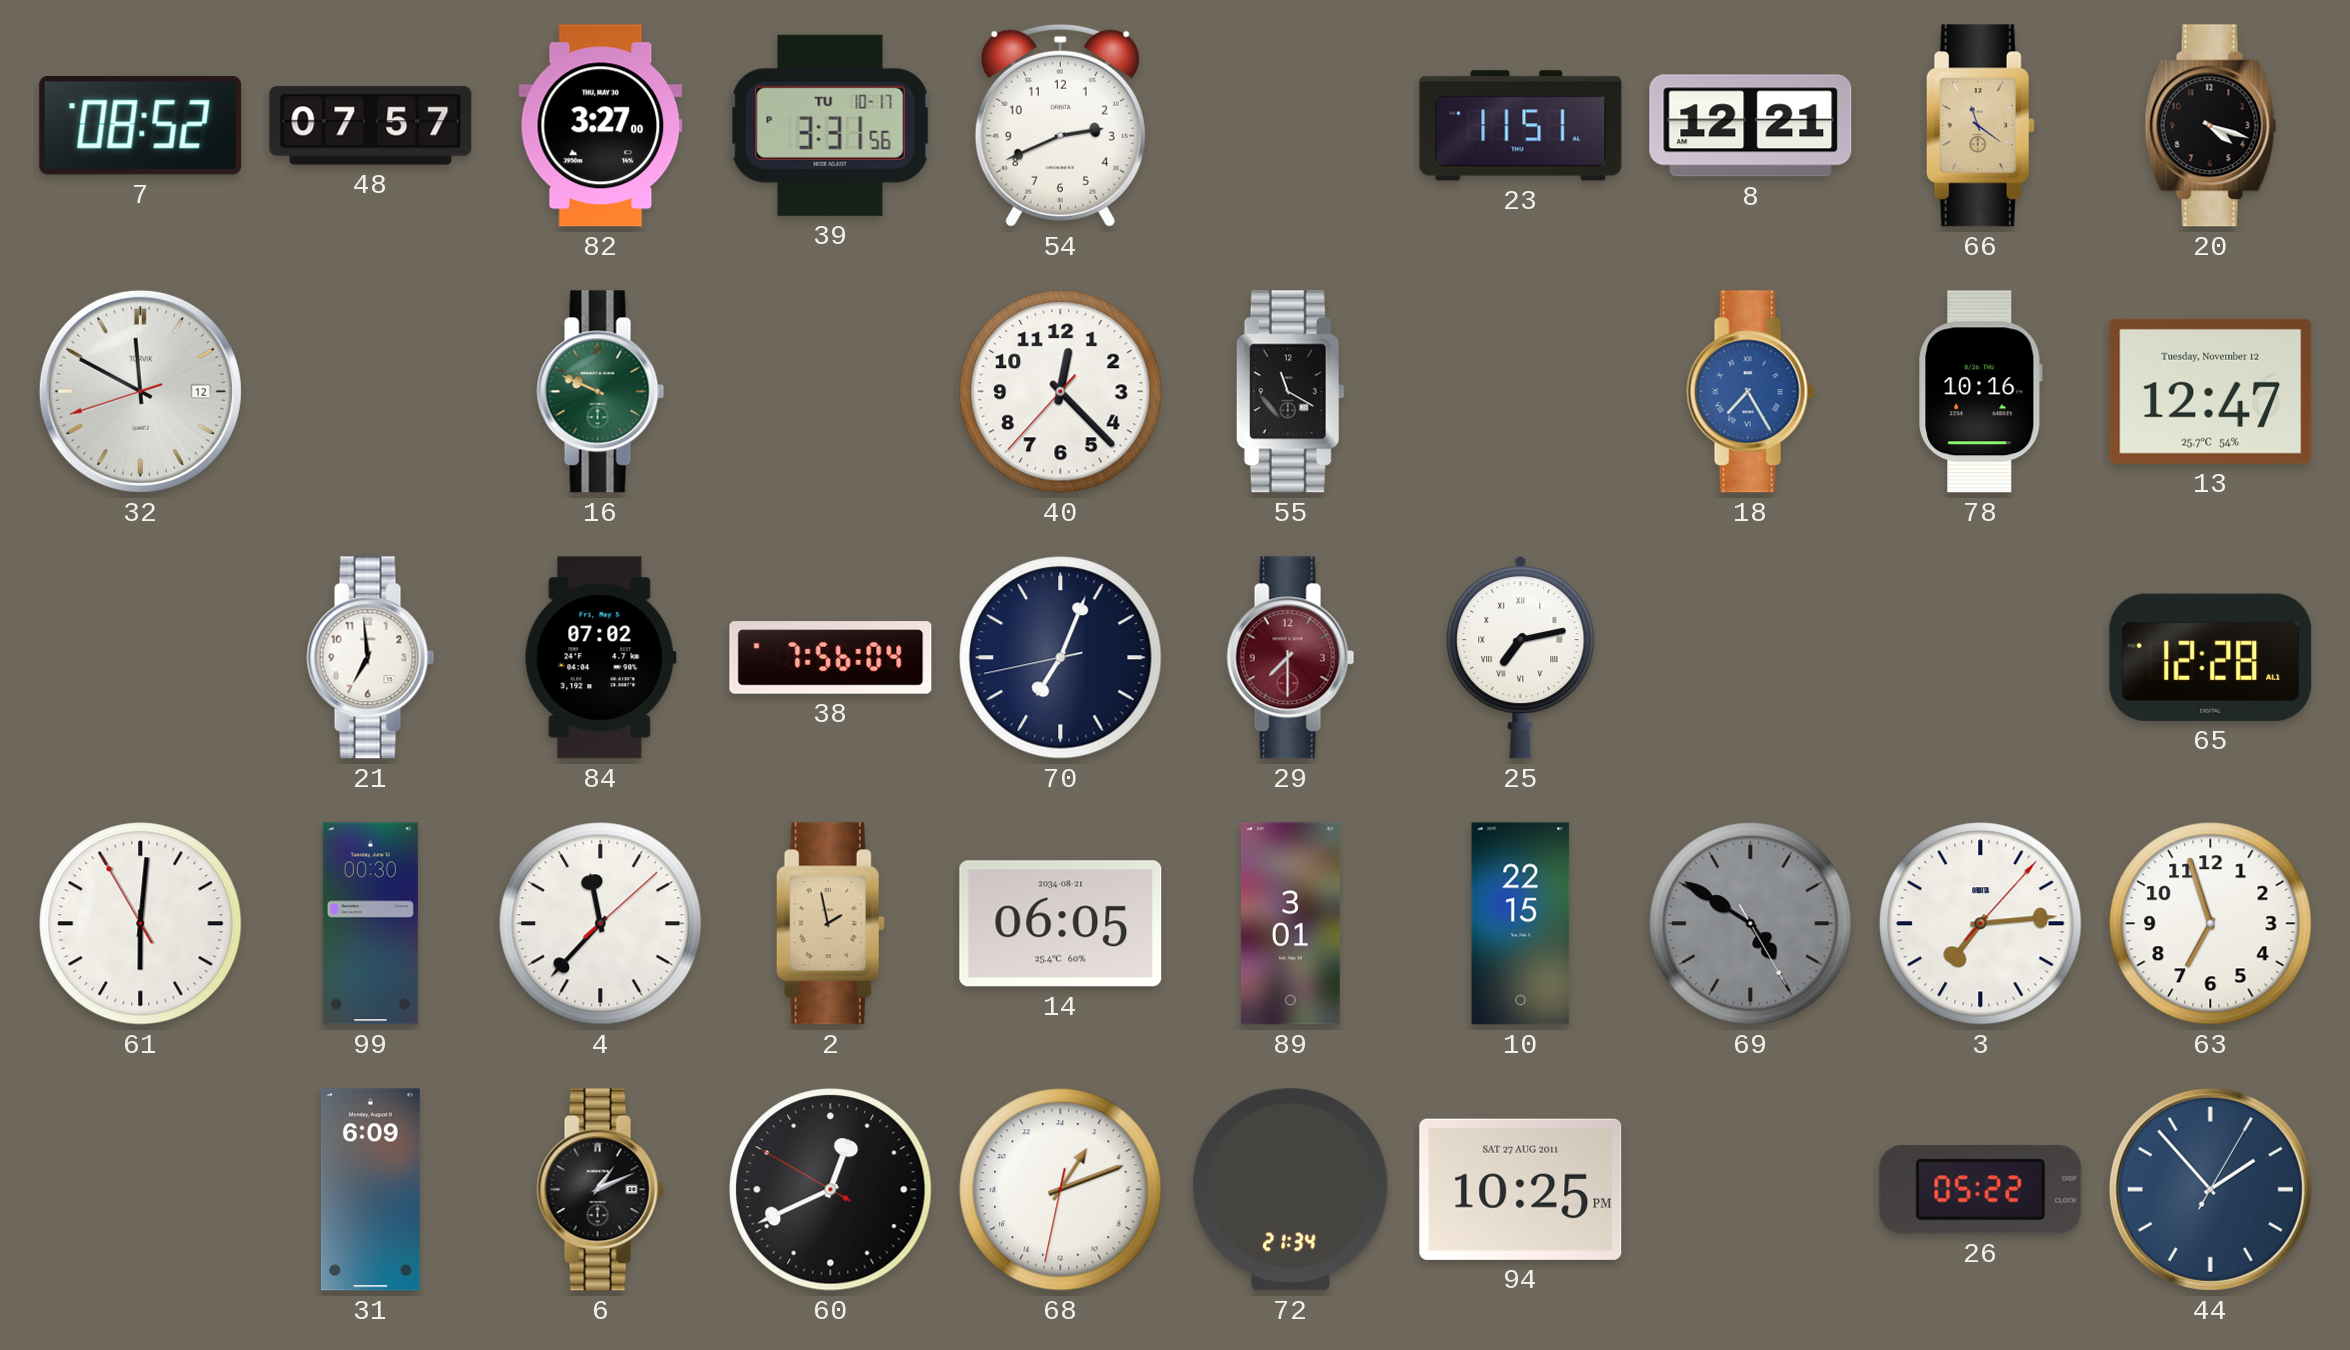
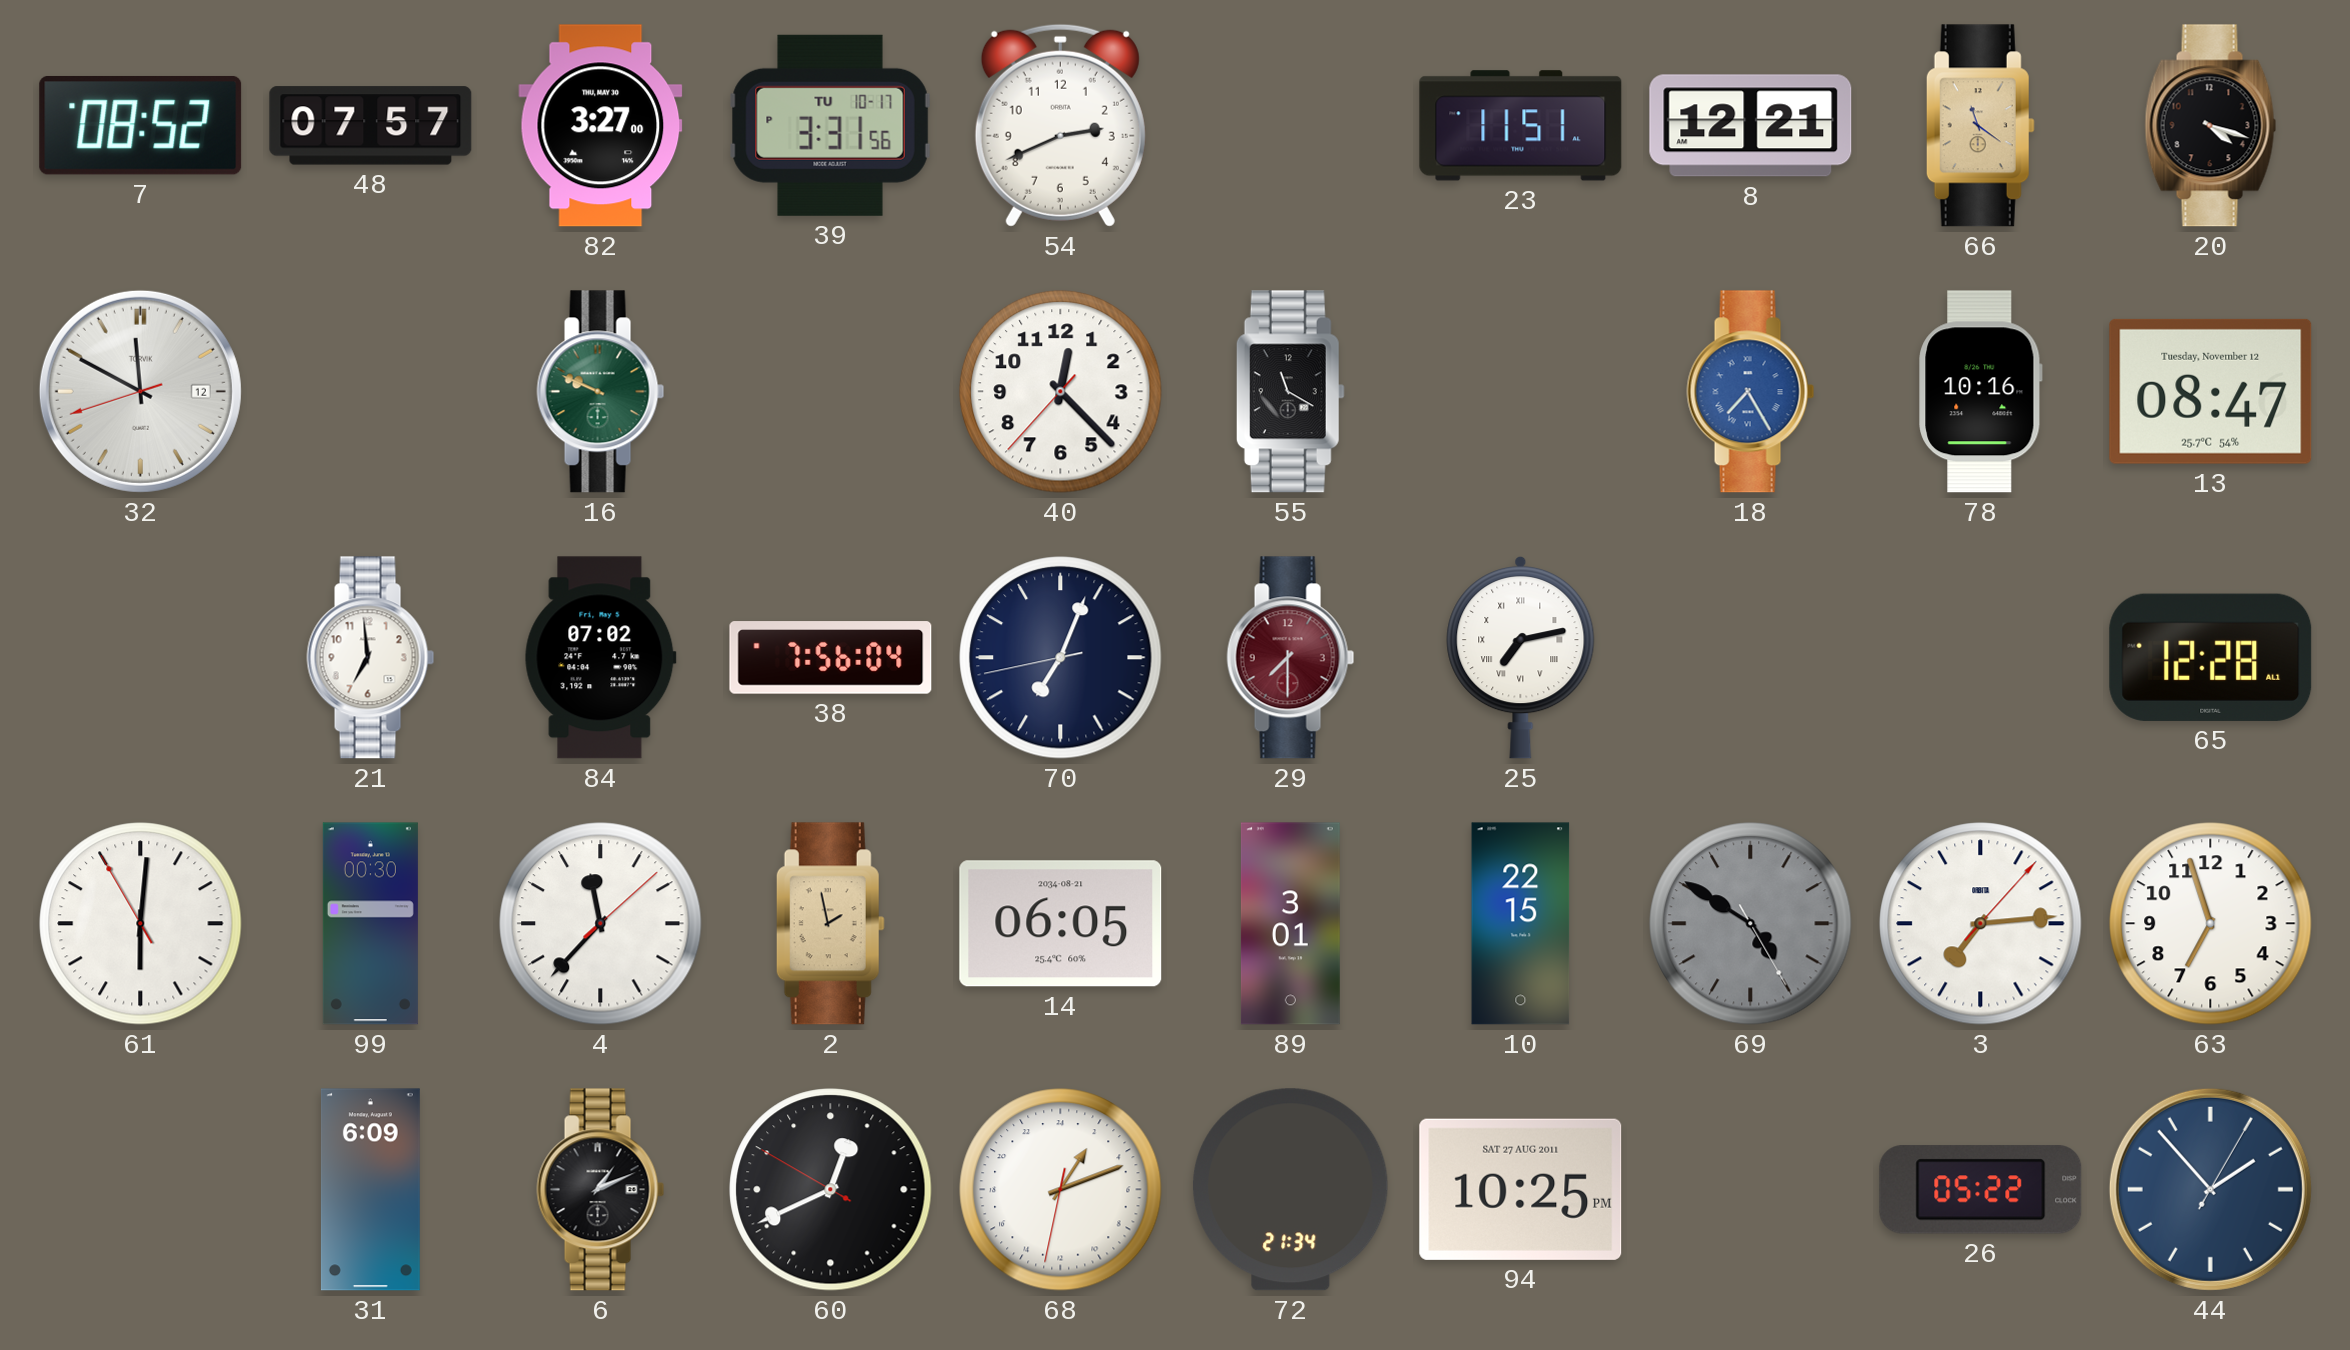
13: 12:47 -> 08:47
